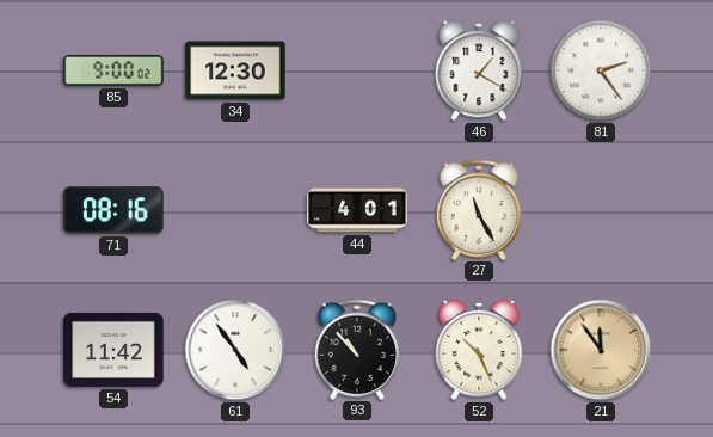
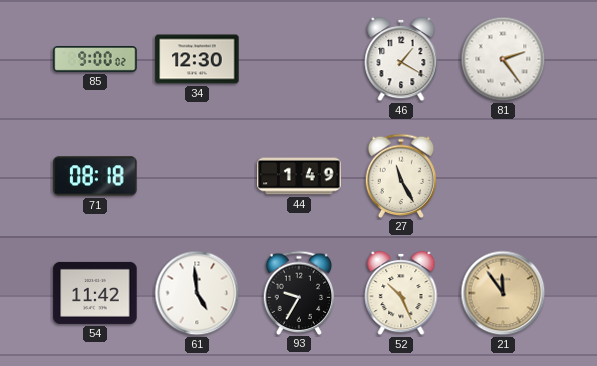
71: 08:16 -> 08:18
44: 4:01 -> 1:49
61: 4:54 -> 4:59
93: 10:53 -> 9:35
